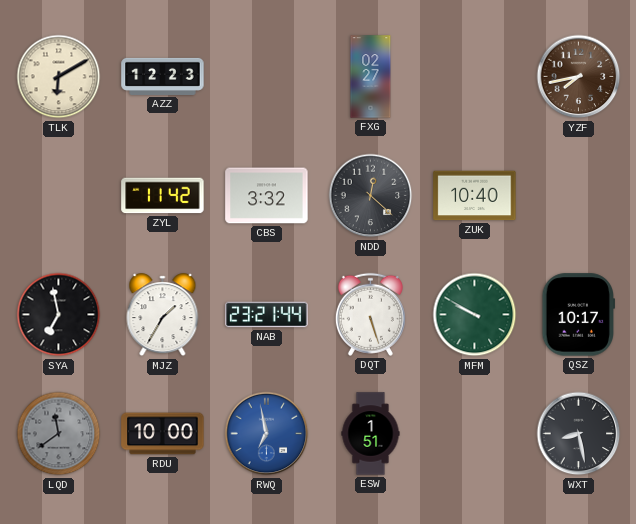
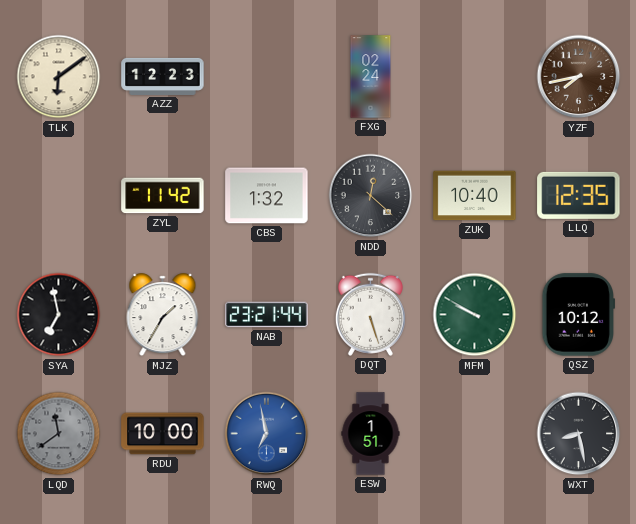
TLK: 6:10 -> 6:09
FXG: 02:27 -> 02:24
CBS: 3:32 -> 1:32
LLQ: none -> 12:35
QSZ: 10:17 -> 10:12
